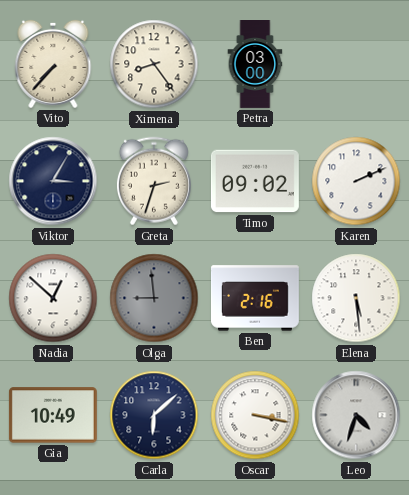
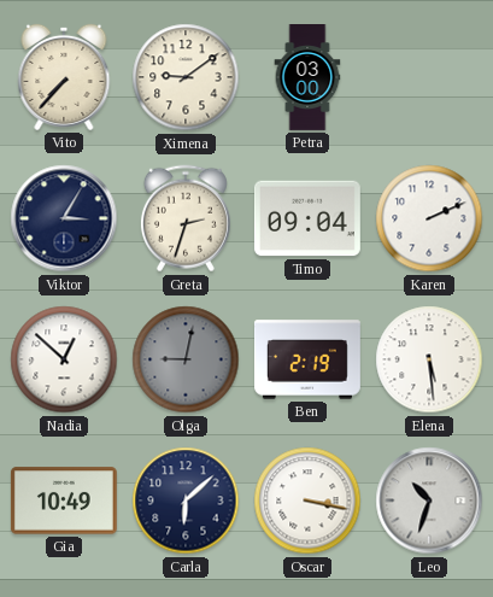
Ximena: 8:24 -> 9:09
Timo: 09:02 -> 09:04
Olga: 8:59 -> 9:02
Ben: 2:16 -> 2:19
Leo: 4:33 -> 10:33
